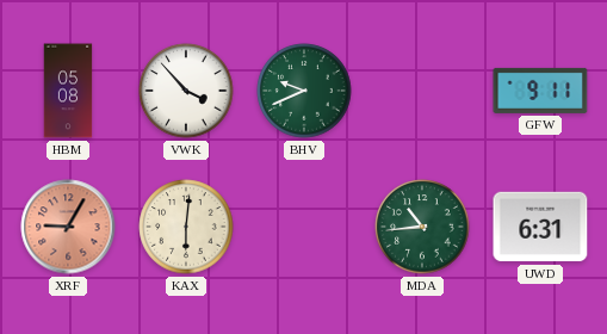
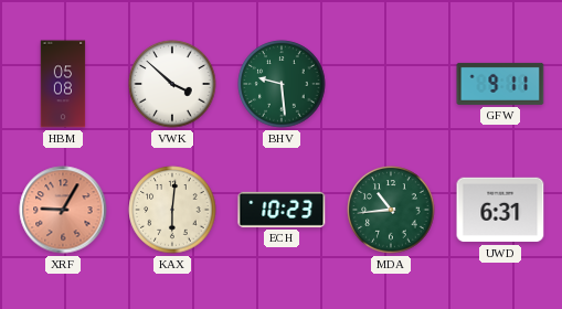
VWK: 3:53 -> 3:52
BHV: 9:41 -> 9:29
ECH: none -> 10:23
